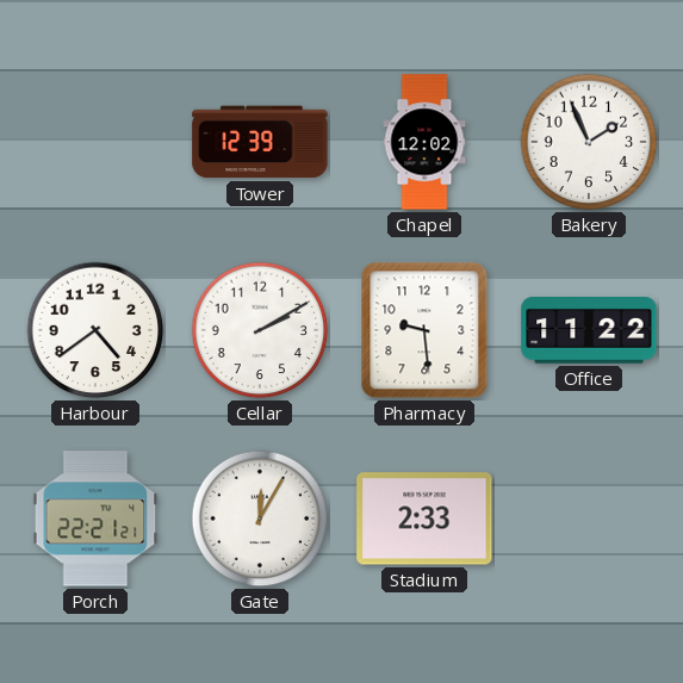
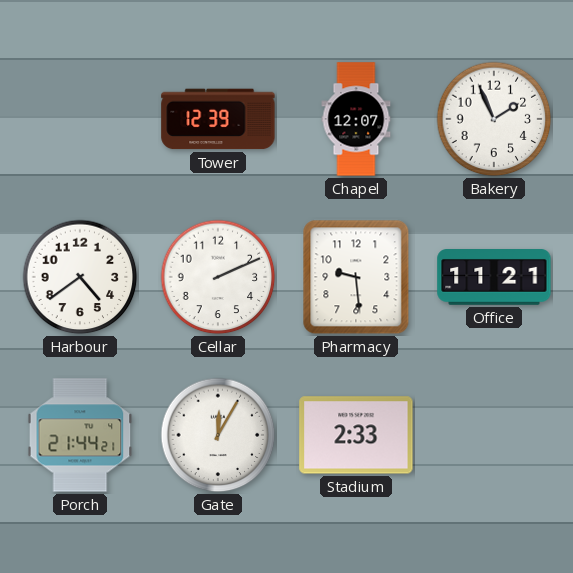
Chapel: 12:02 -> 12:07
Cellar: 2:10 -> 2:11
Office: 11:22 -> 11:21
Porch: 22:21 -> 21:44
